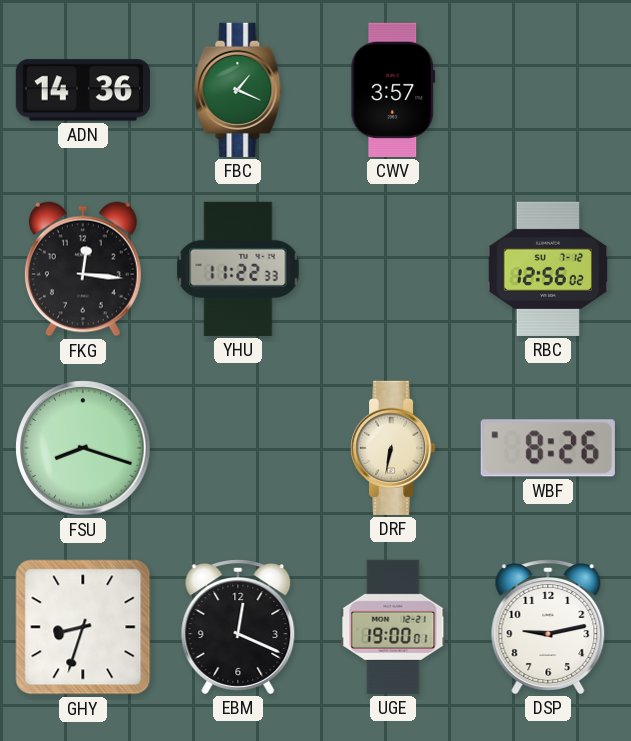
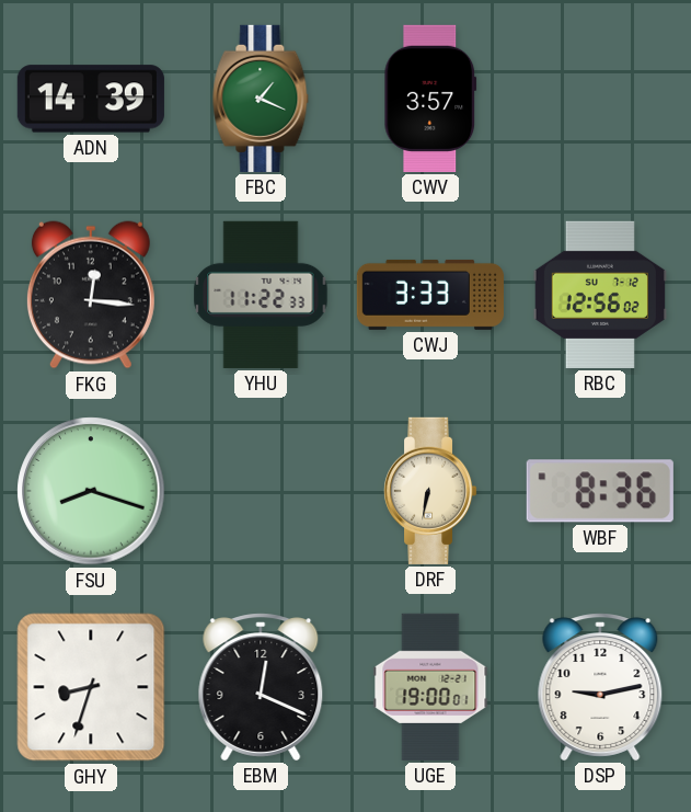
ADN: 14:36 -> 14:39
CWJ: none -> 3:33
WBF: 8:26 -> 8:36
